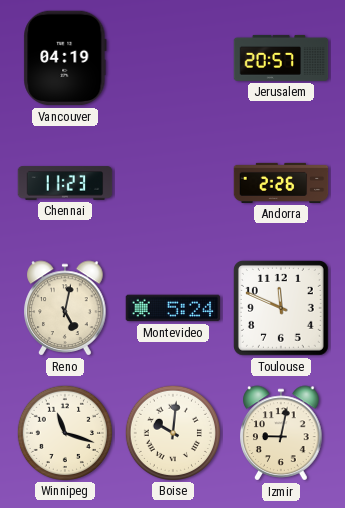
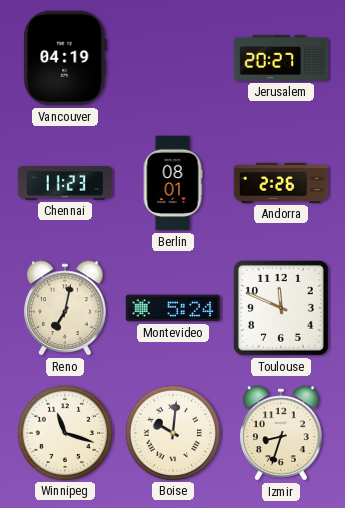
Jerusalem: 20:57 -> 20:27
Berlin: none -> 08:01
Reno: 5:02 -> 7:02
Izmir: 9:02 -> 8:33
